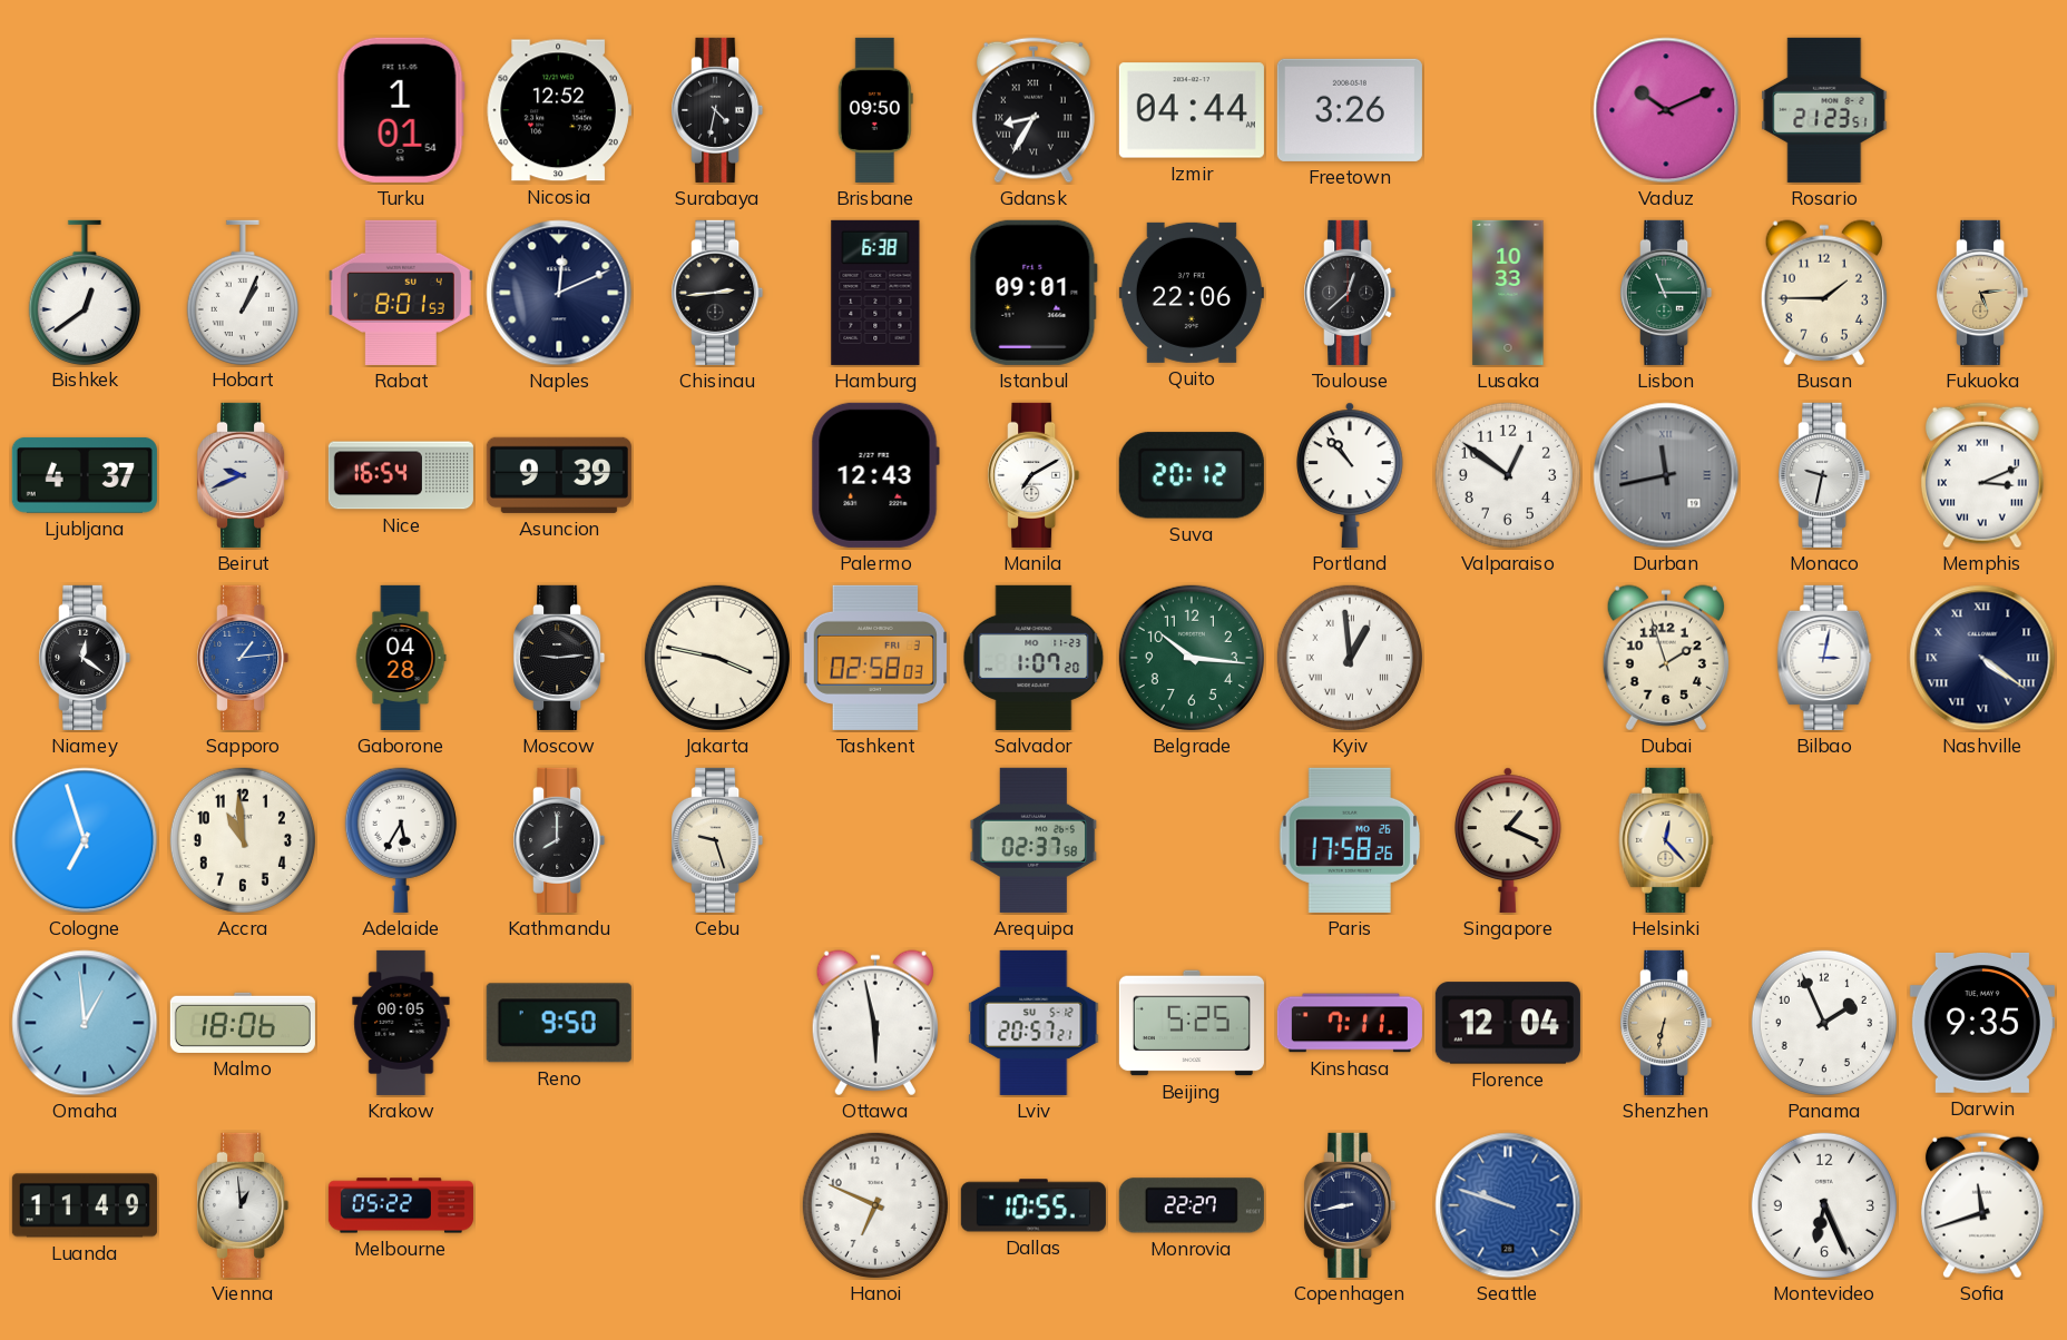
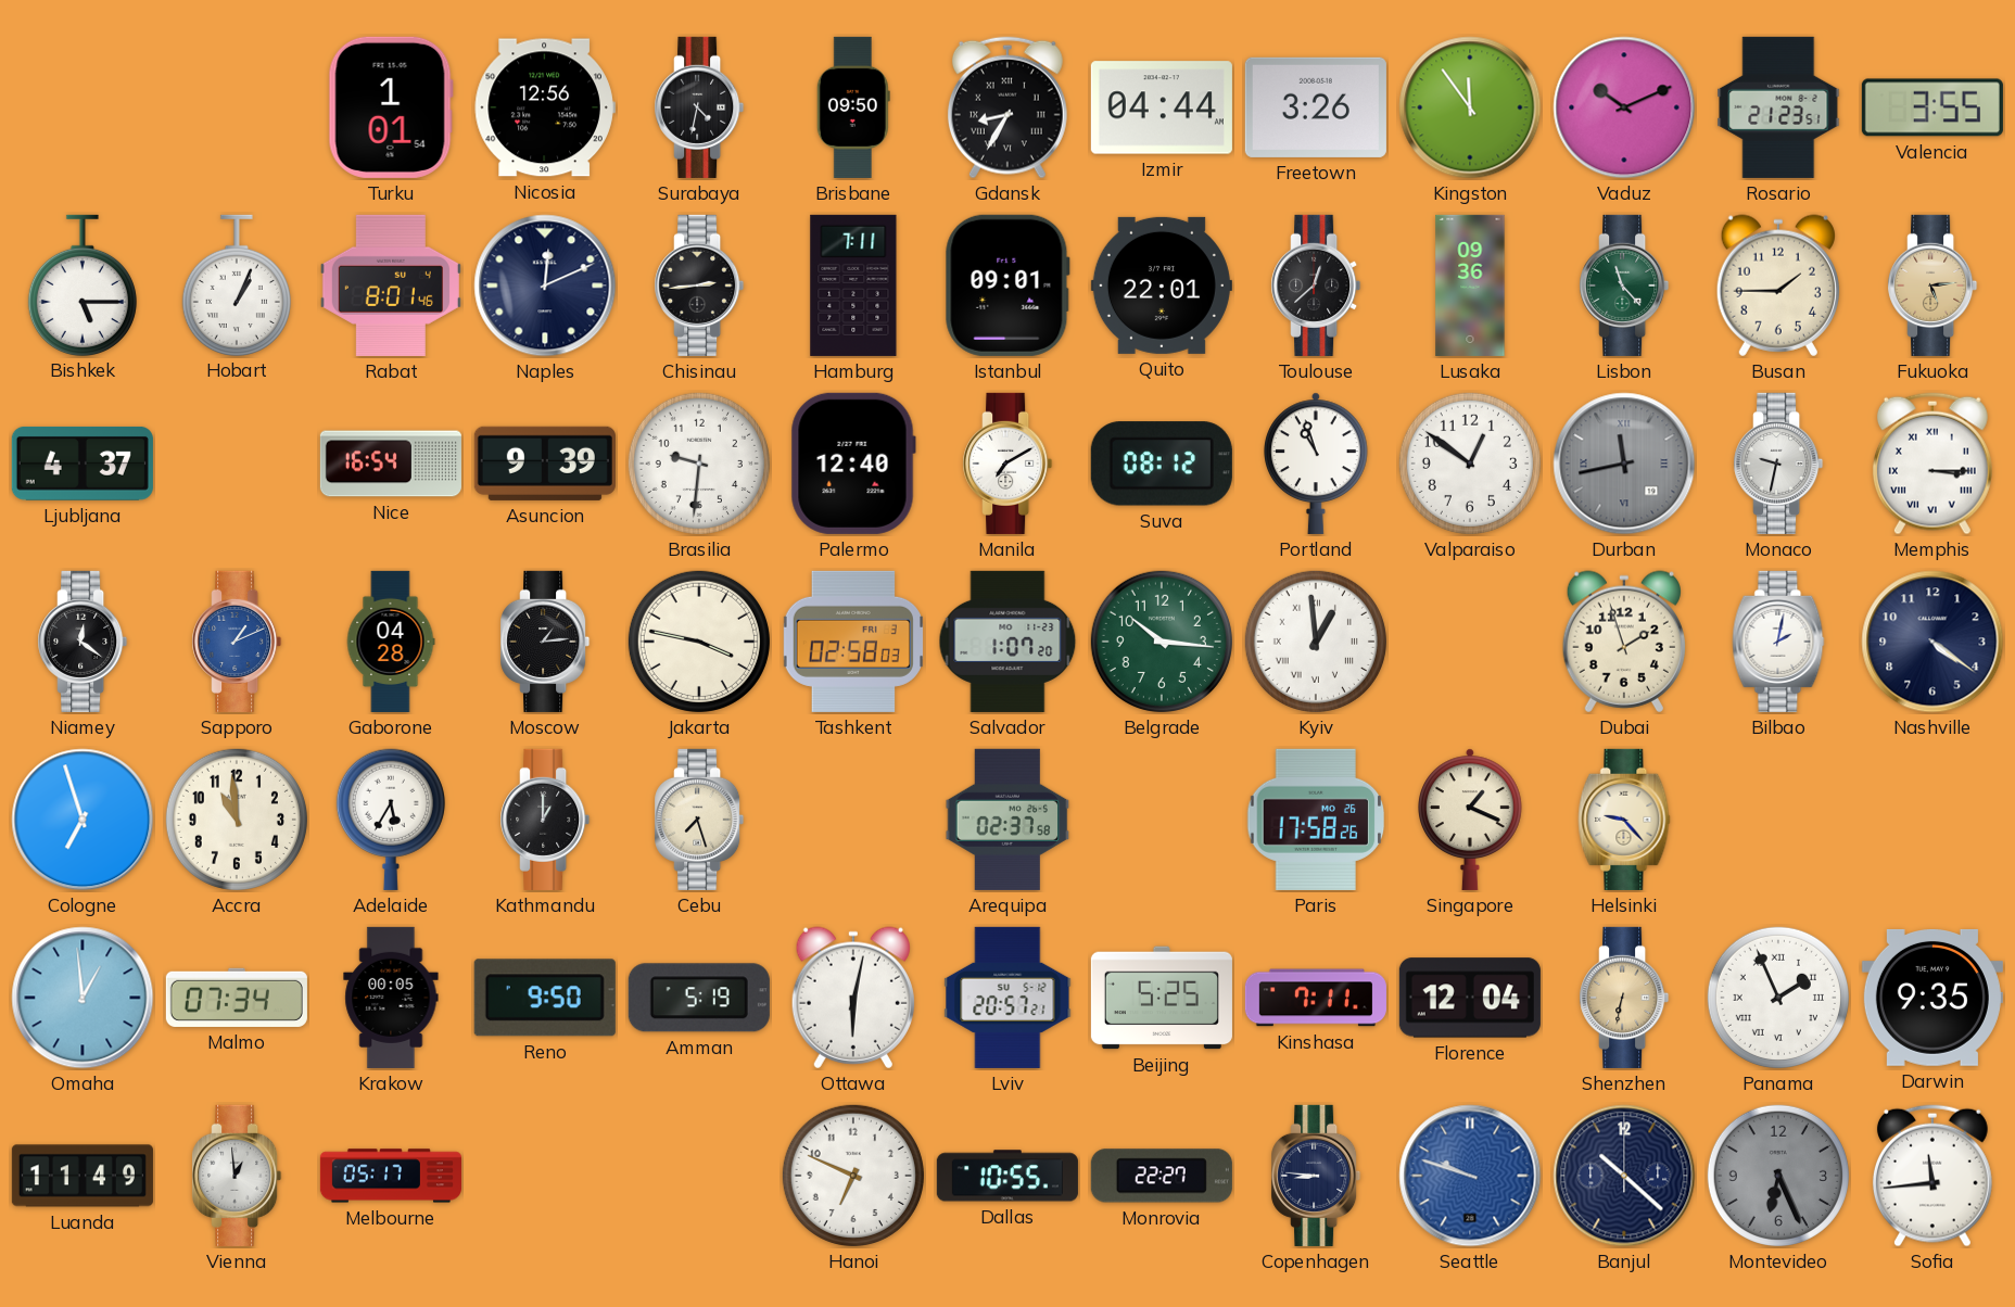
Nicosia: 12:52 -> 12:56
Kingston: none -> 11:54
Valencia: none -> 3:55
Bishkek: 12:39 -> 5:15
Rabat: 8:01:53 -> 8:01:46
Hamburg: 6:38 -> 7:11
Quito: 22:06 -> 22:01
Lusaka: 10:33 -> 09:36
Lisbon: 11:15 -> 11:23
Beirut: 9:41 -> none
Brasilia: none -> 9:31
Palermo: 12:43 -> 12:40
Suva: 20:12 -> 08:12
Portland: 10:53 -> 10:57
Memphis: 3:11 -> 3:15
Sapporo: 1:14 -> 1:11
Moscow: 9:14 -> 1:14
Bilbao: 3:02 -> 2:02
Nashville numerals: Roman -> Arabic
Kathmandu: 8:00 -> 1:00
Cebu: 9:27 -> 7:27
Helsinki: 12:23 -> 9:23
Malmo: 18:06 -> 07:34
Amman: none -> 5:19
Ottawa: 5:58 -> 6:02
Panama numerals: Arabic -> Roman
Melbourne: 05:22 -> 05:17
Copenhagen: 8:43 -> 8:46
Banjul: none -> 10:22
Montevideo dial: white -> grey
Sofia: 11:42 -> 11:44
